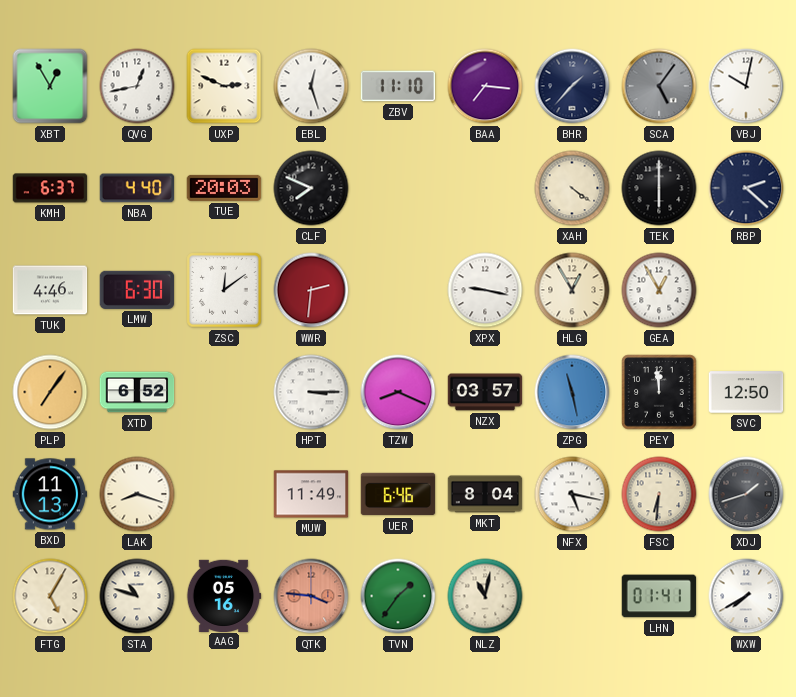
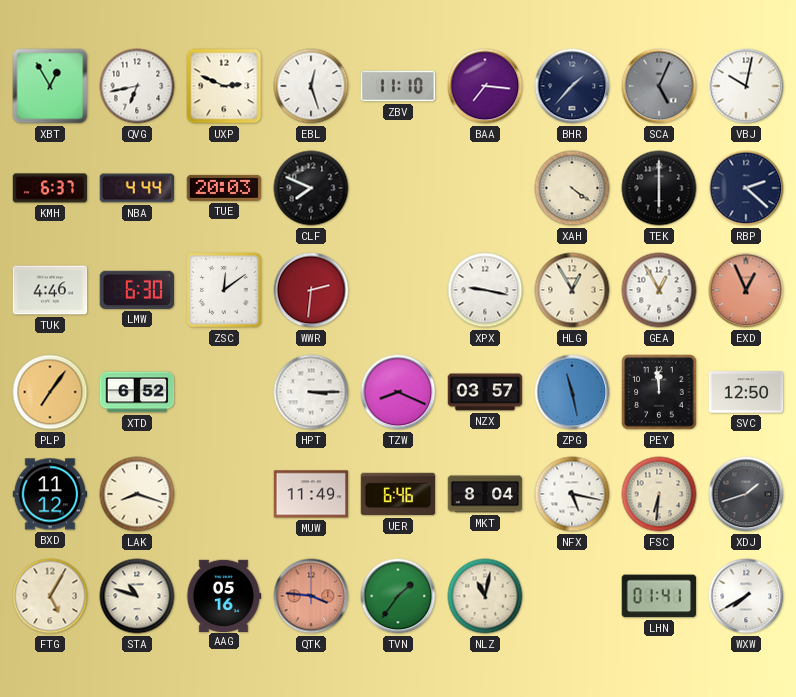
QVG: 12:43 -> 6:43
SCA: 5:06 -> 5:04
NBA: 4:40 -> 4:44
EXD: none -> 12:56
BXD: 11:13 -> 11:12
